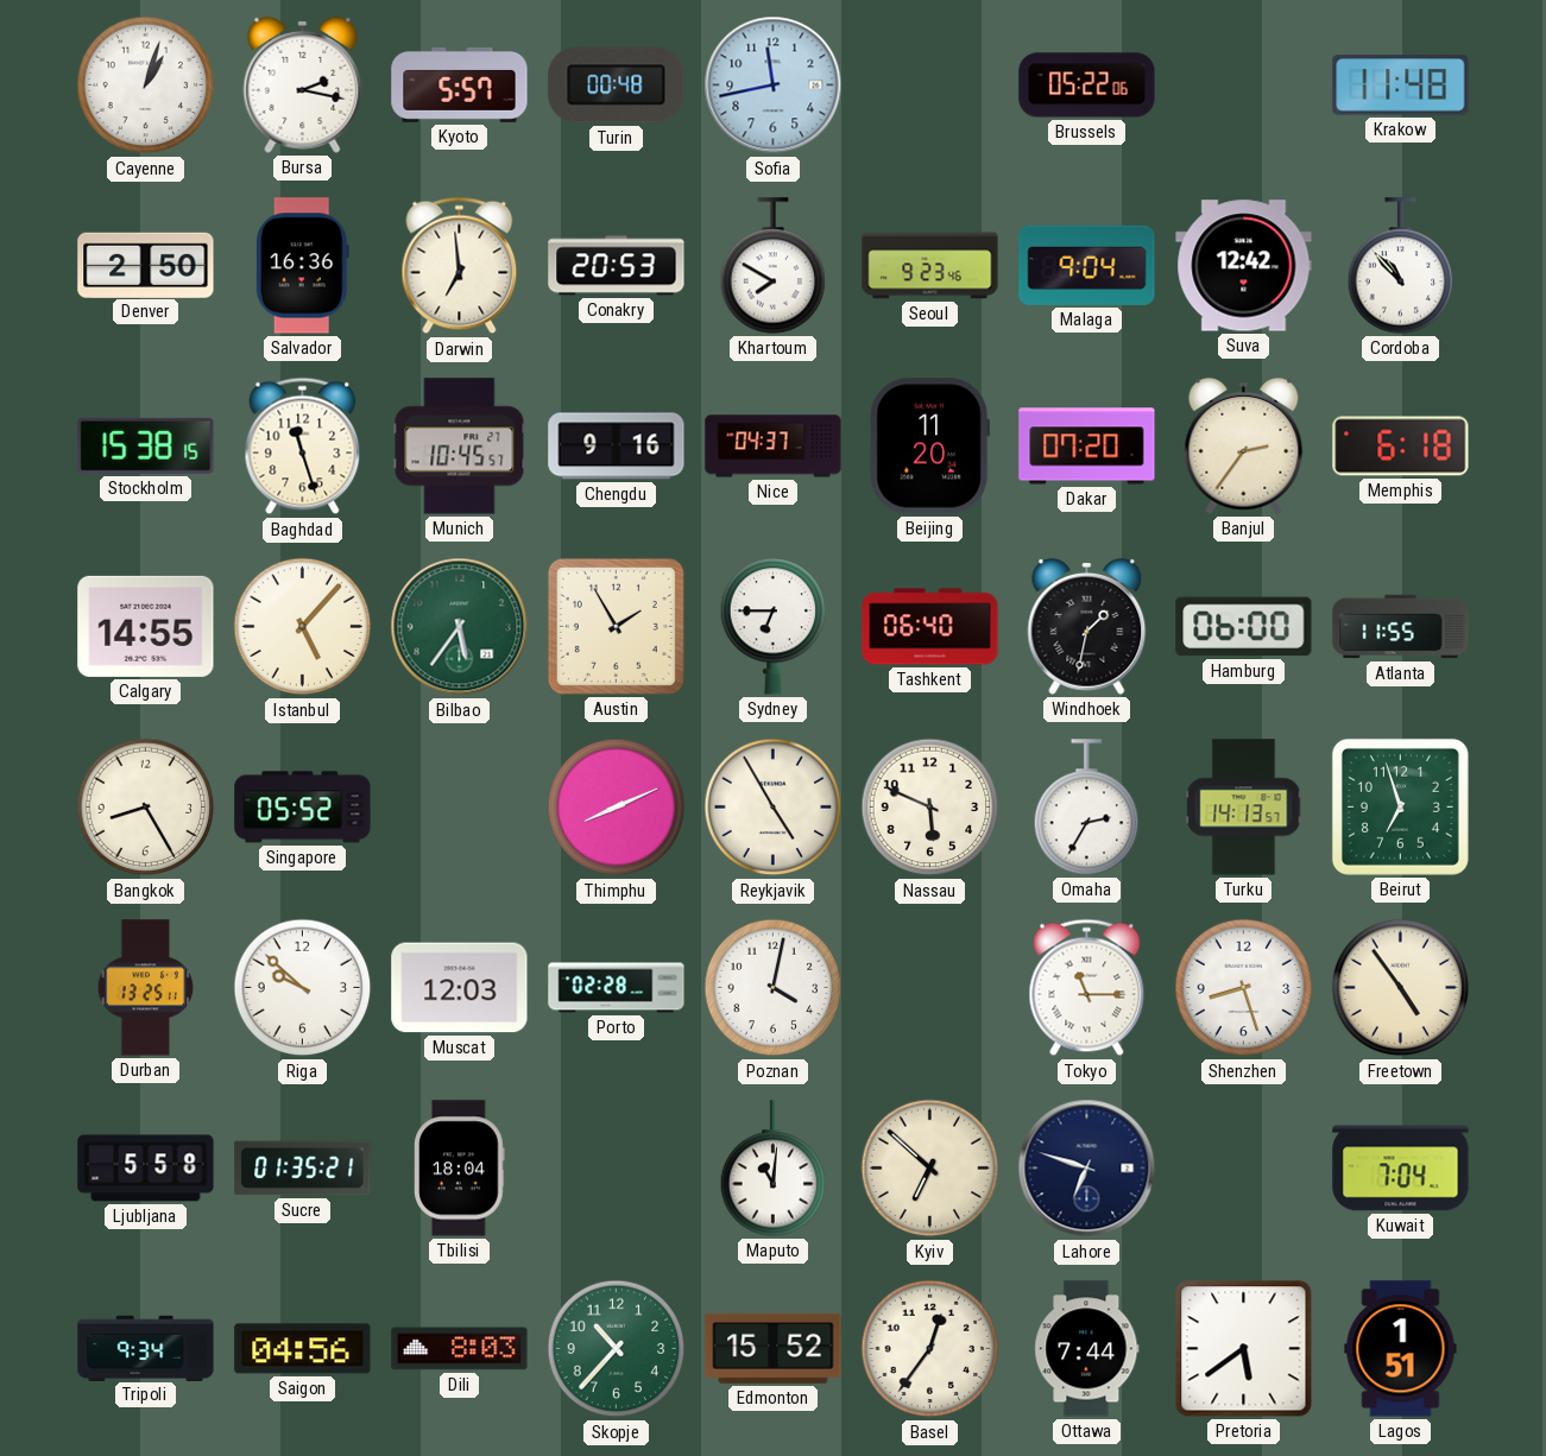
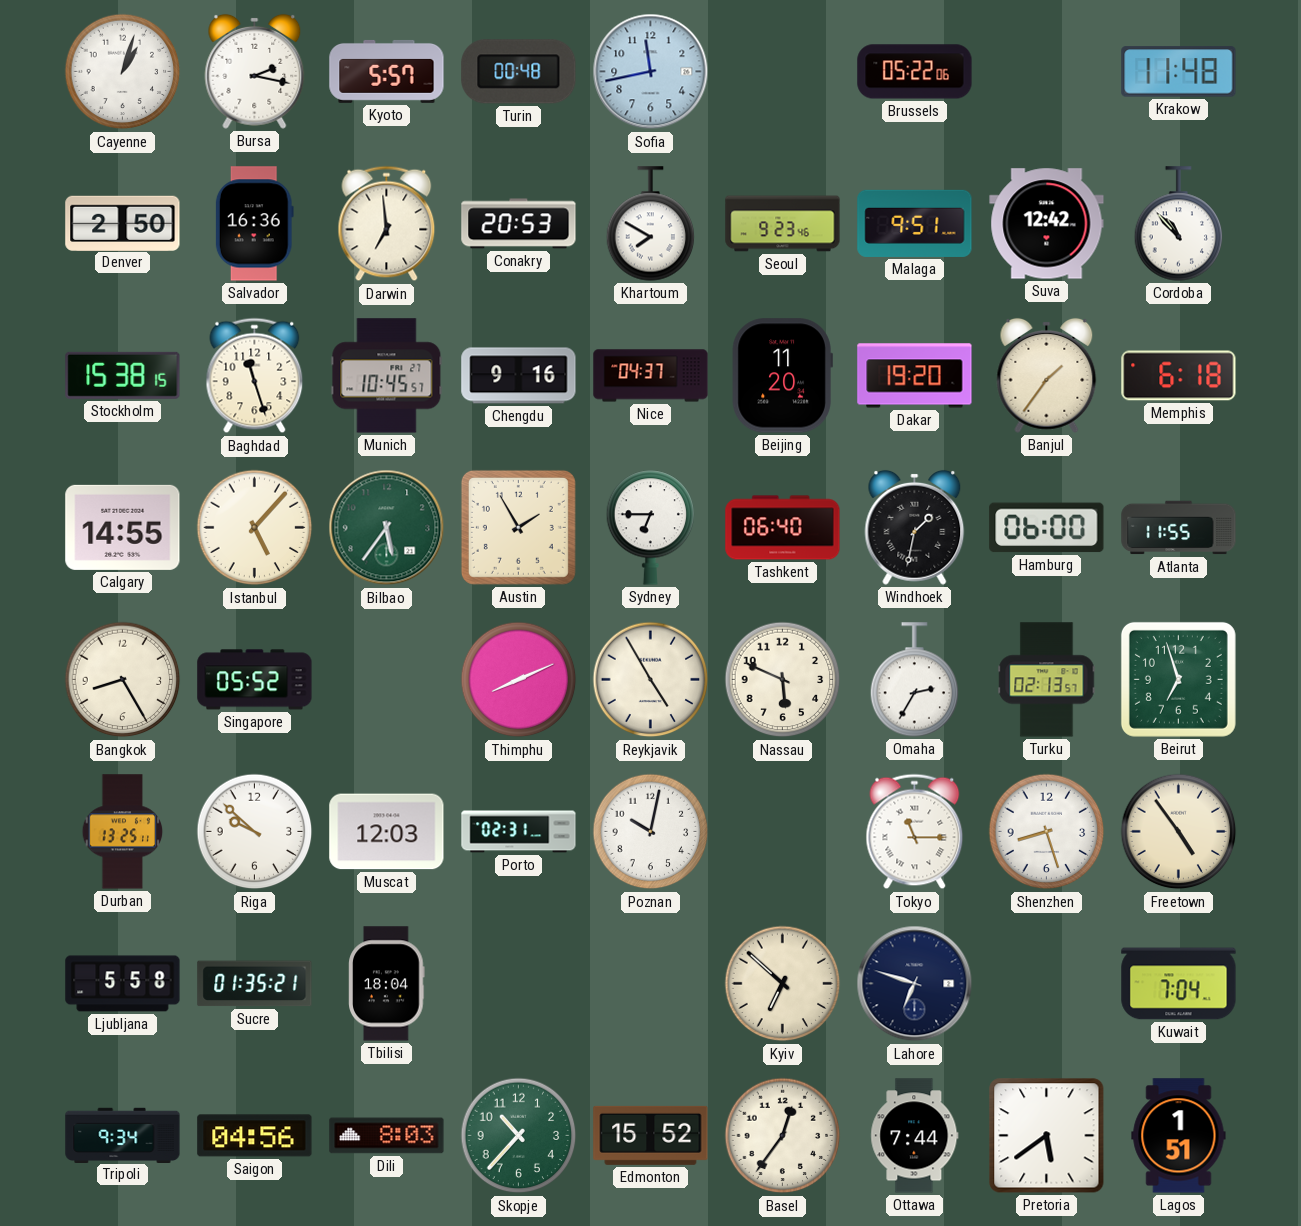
Malaga: 9:04 -> 9:51
Dakar: 07:20 -> 19:20
Banjul: 2:36 -> 1:36
Turku: 14:13 -> 02:13
Porto: 02:28 -> 02:31
Poznan: 4:02 -> 10:02
Maputo: 11:01 -> none
